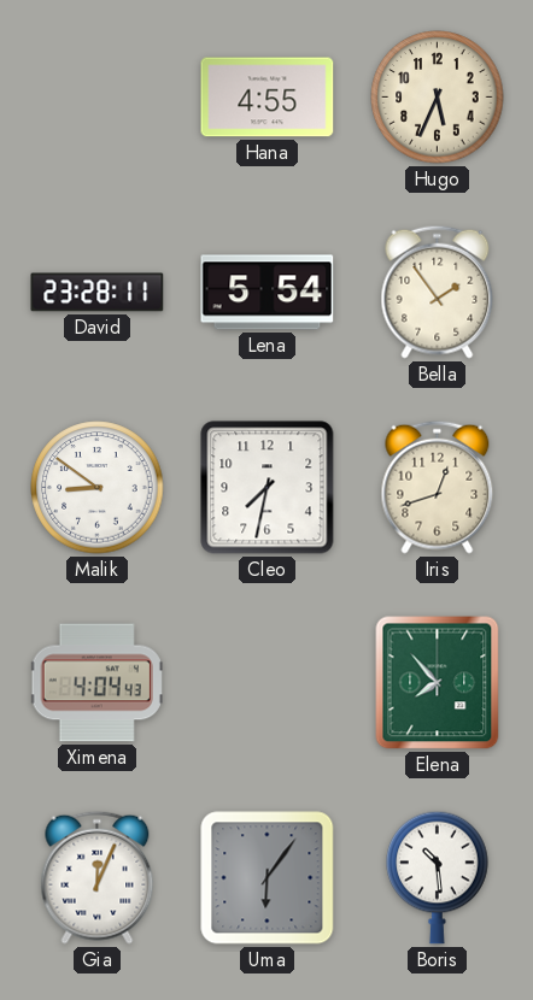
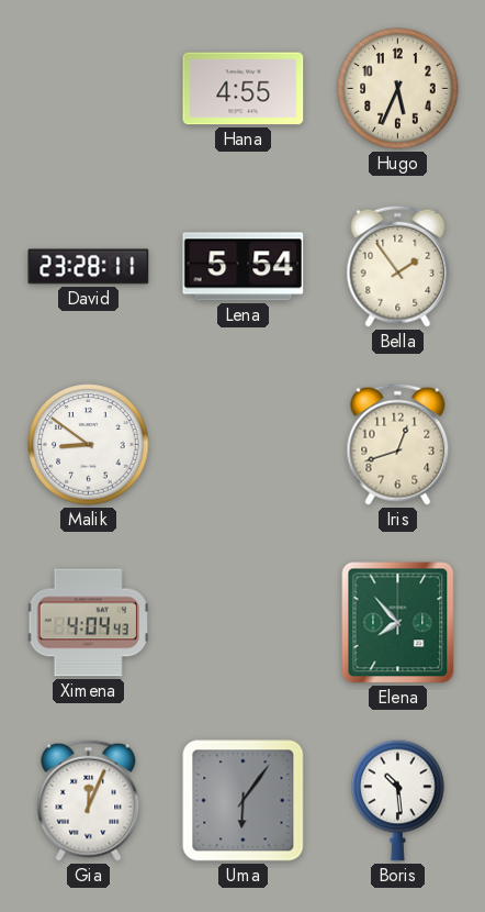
Cleo: 7:32 -> none
